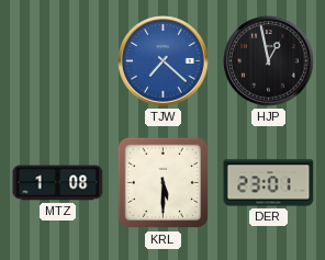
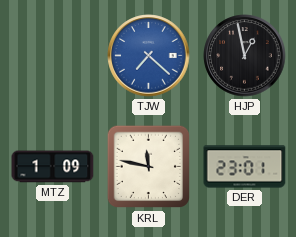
MTZ: 1:08 -> 1:09
KRL: 5:30 -> 11:47
